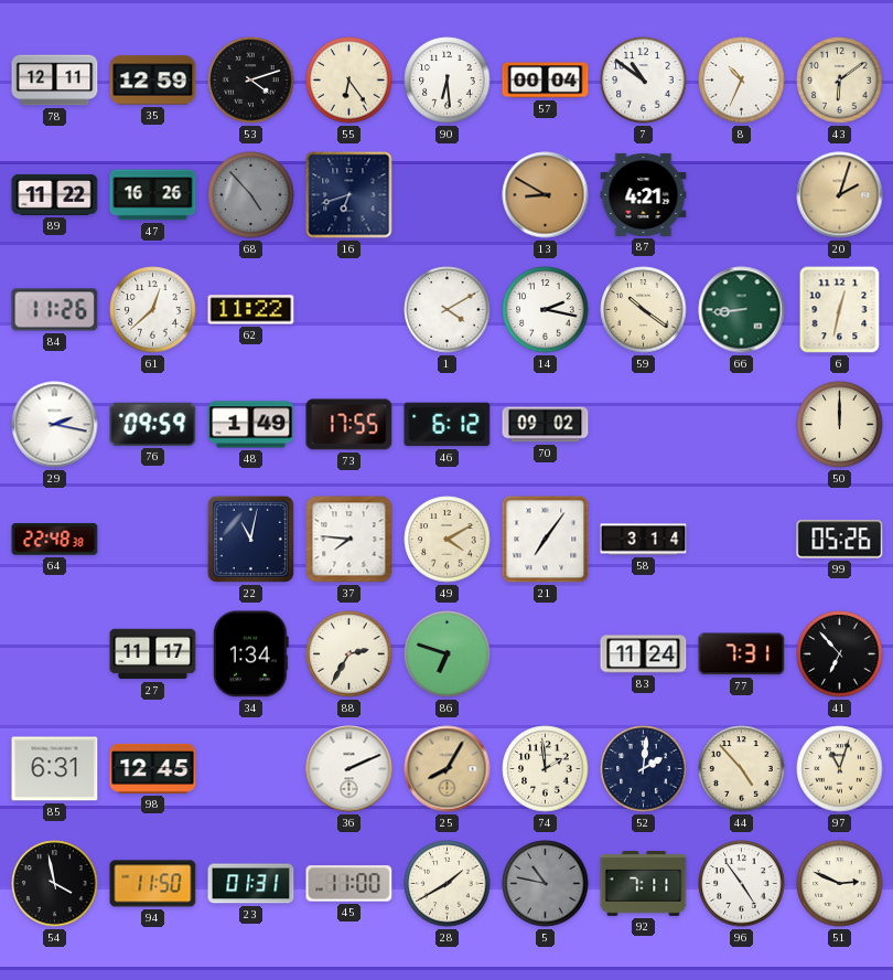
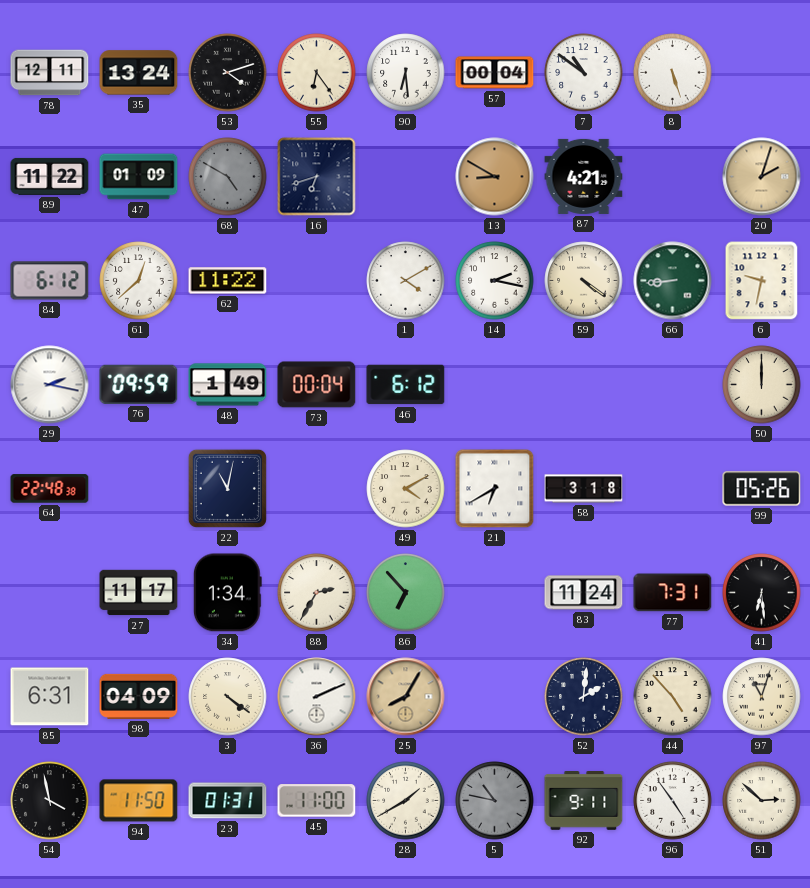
35: 12:59 -> 13:24
8: 10:34 -> 5:27
43: 6:09 -> none
47: 16:26 -> 01:09
68: 4:53 -> 4:50
84: 11:26 -> 6:12
59: 10:21 -> 4:21
6: 12:32 -> 9:32
73: 17:55 -> 00:04
70: 09:02 -> none
37: 7:46 -> none
21: 7:06 -> 6:40
58: 3:14 -> 3:18
86: 6:48 -> 6:53
41: 6:53 -> 6:29
98: 12:45 -> 04:09
3: none -> 4:21
74: 1:59 -> none
92: 7:11 -> 9:11
51: 2:49 -> 2:52
